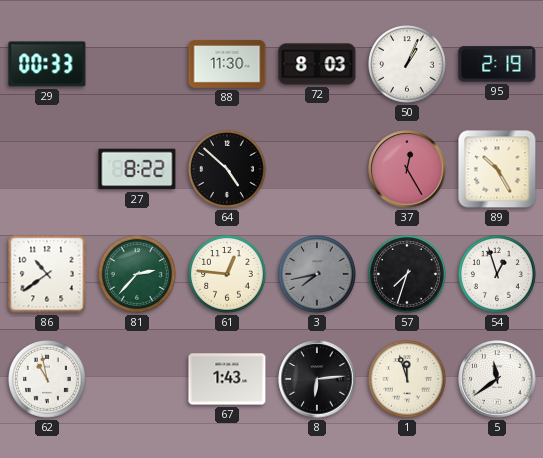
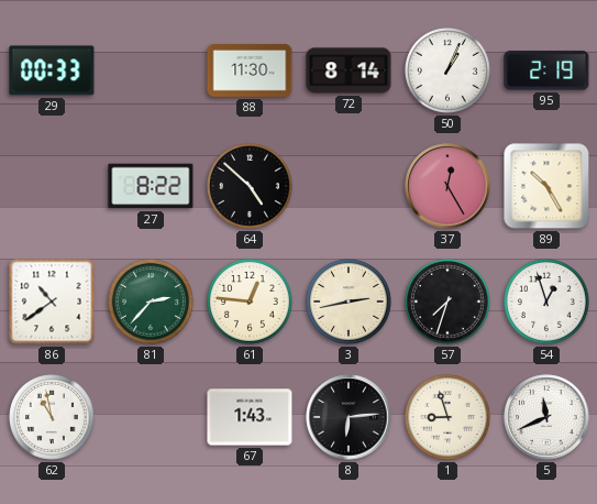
72: 8:03 -> 8:14
3: 7:43 -> 2:43
3 dial: grey -> cream
1: 11:57 -> 8:57
5: 11:39 -> 11:41
